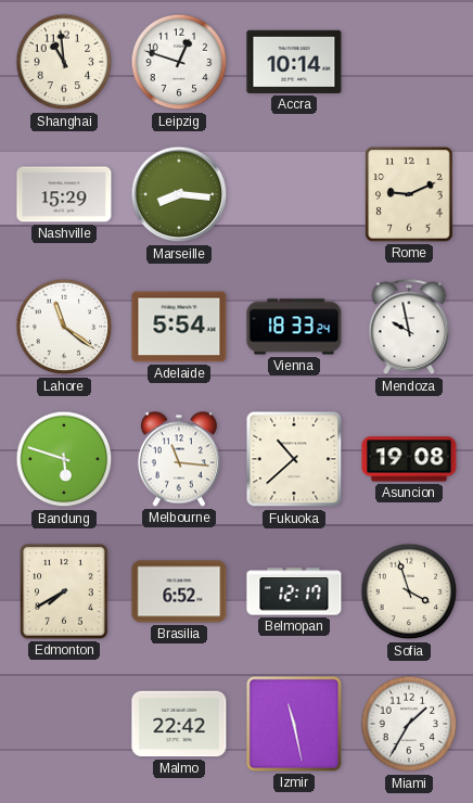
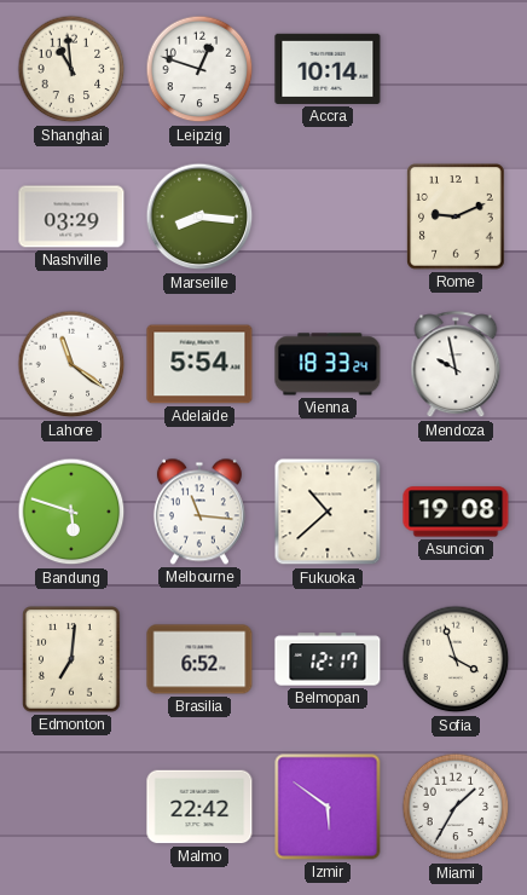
Nashville: 15:29 -> 03:29
Edmonton: 7:40 -> 7:01
Izmir: 11:28 -> 5:51
